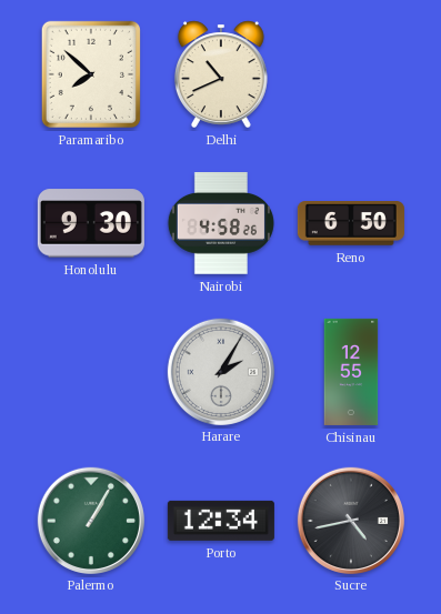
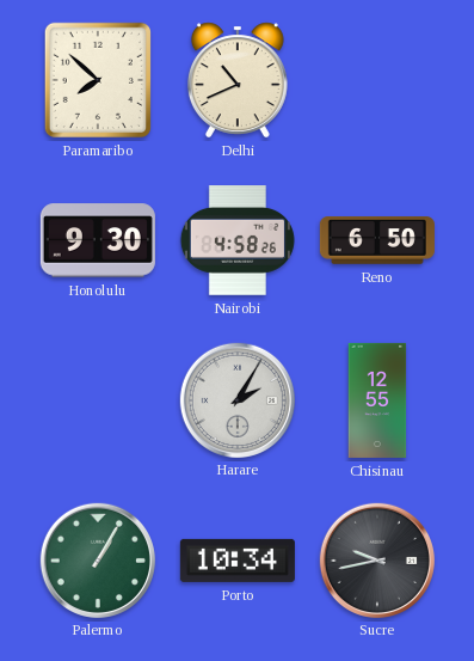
Porto: 12:34 -> 10:34
Sucre: 4:43 -> 9:43
